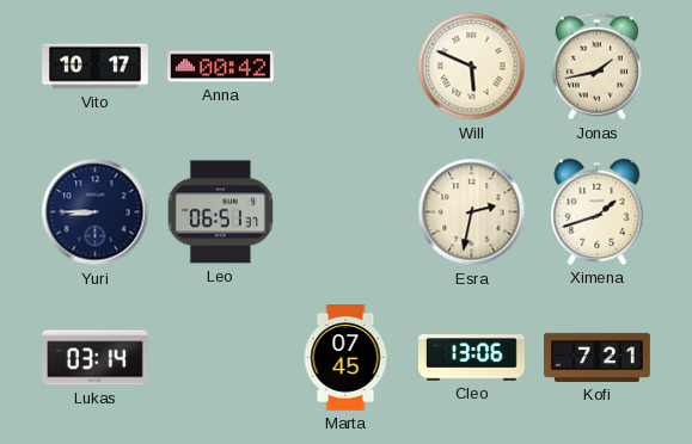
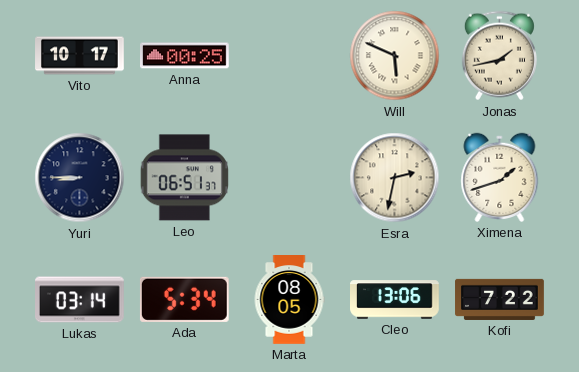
Anna: 00:42 -> 00:25
Ada: none -> 5:34
Marta: 07:45 -> 08:05
Kofi: 7:21 -> 7:22
